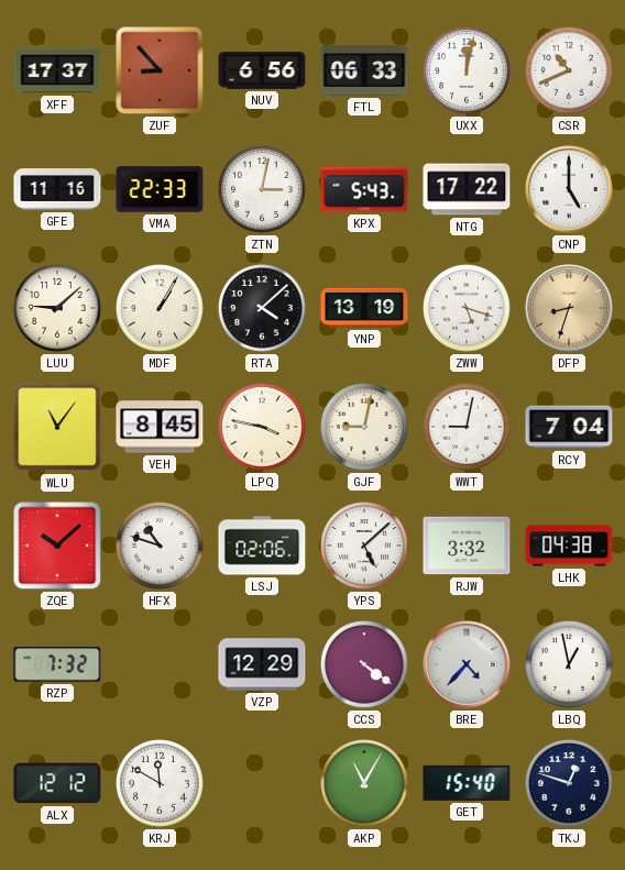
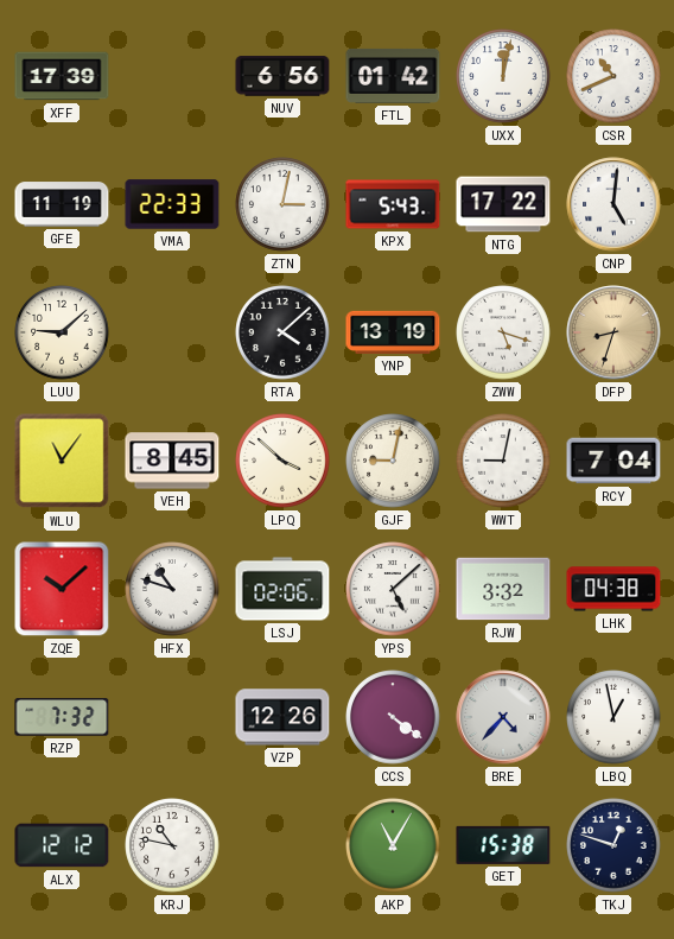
XFF: 17:37 -> 17:39
ZUF: 8:53 -> none
FTL: 06:33 -> 01:42
GFE: 11:16 -> 11:19
CNP: 5:00 -> 5:01
MDF: 1:05 -> none
LPQ: 3:47 -> 3:52
VZP: 12:29 -> 12:26
KRJ: 11:50 -> 10:47
GET: 15:40 -> 15:38
